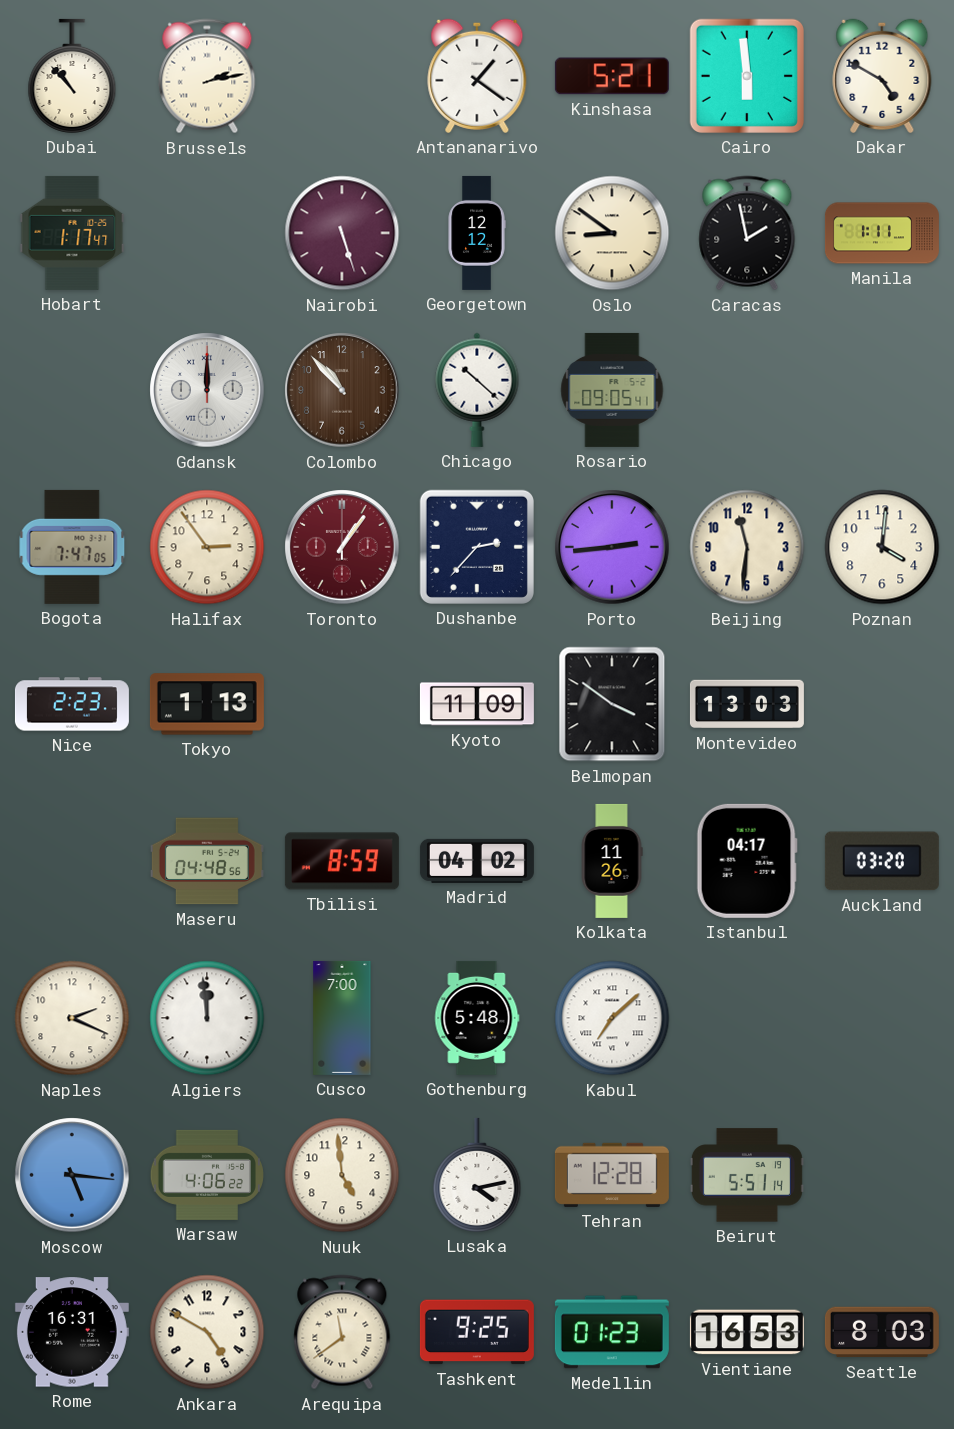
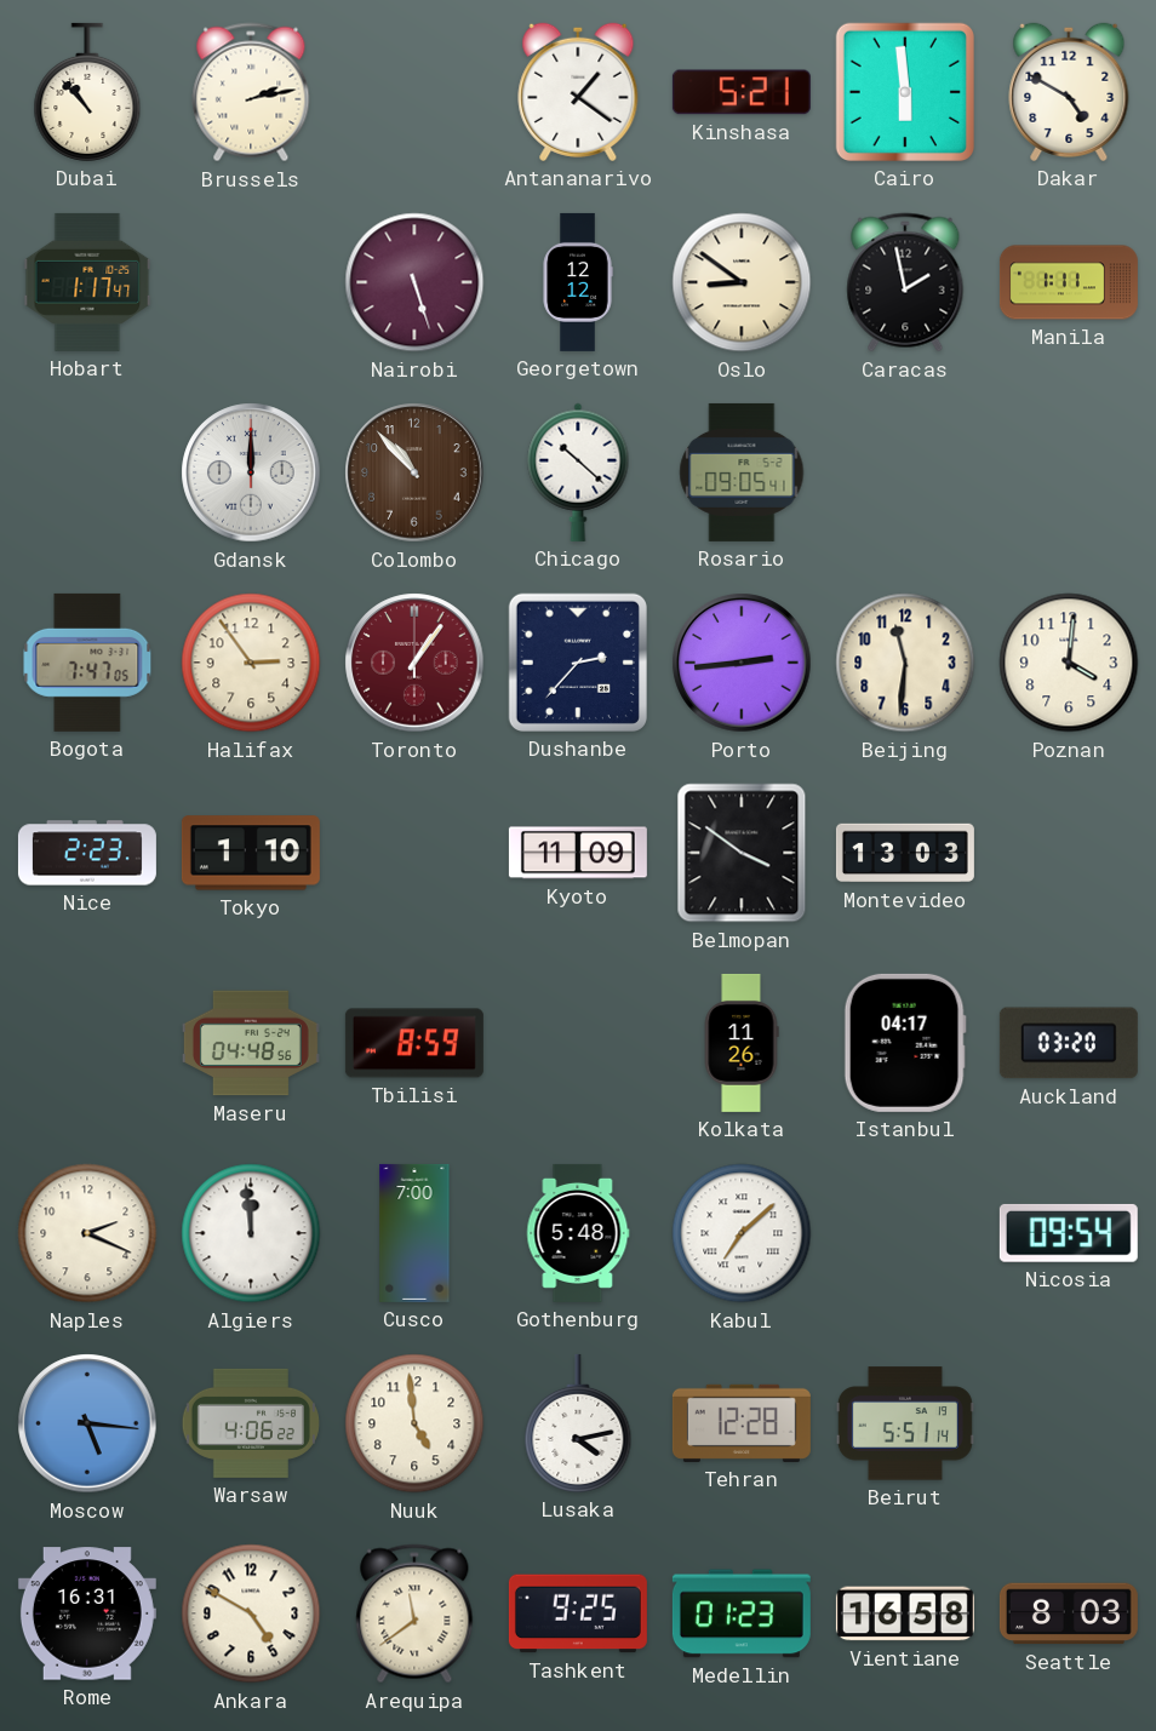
Tokyo: 1:13 -> 1:10
Madrid: 04:02 -> none
Nicosia: none -> 09:54
Vientiane: 16:53 -> 16:58
